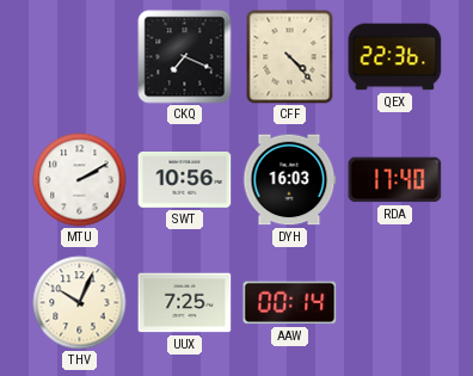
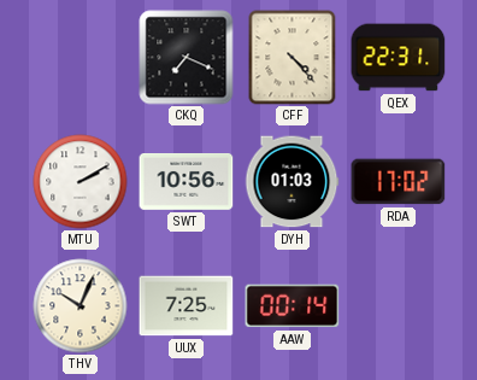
QEX: 22:36 -> 22:31
DYH: 16:03 -> 01:03
RDA: 17:40 -> 17:02
